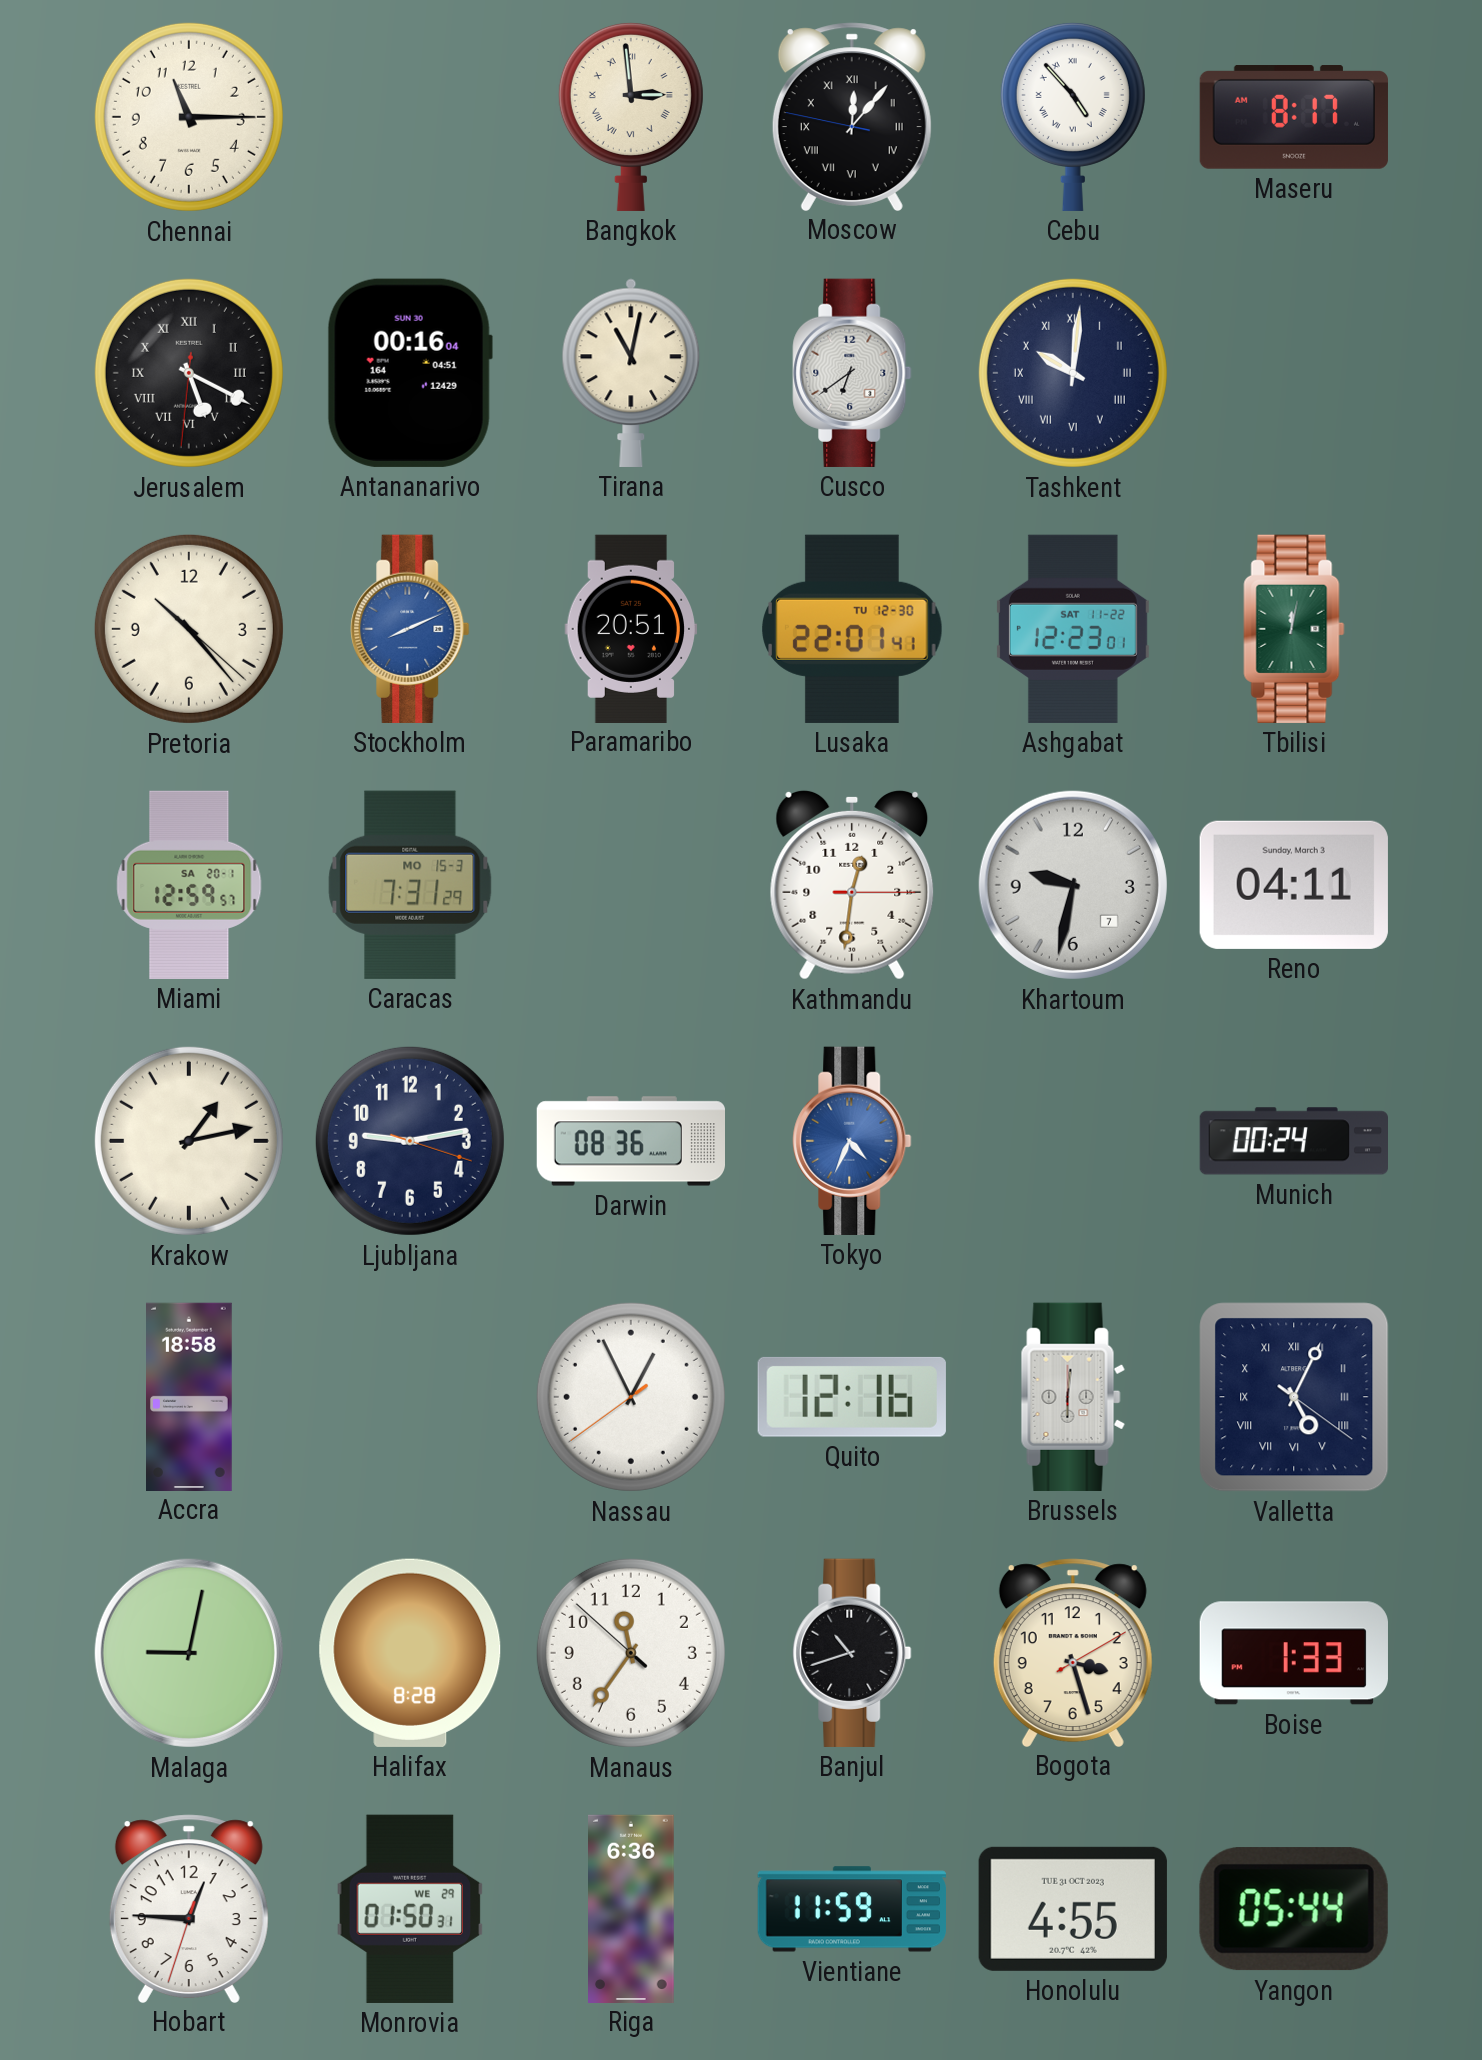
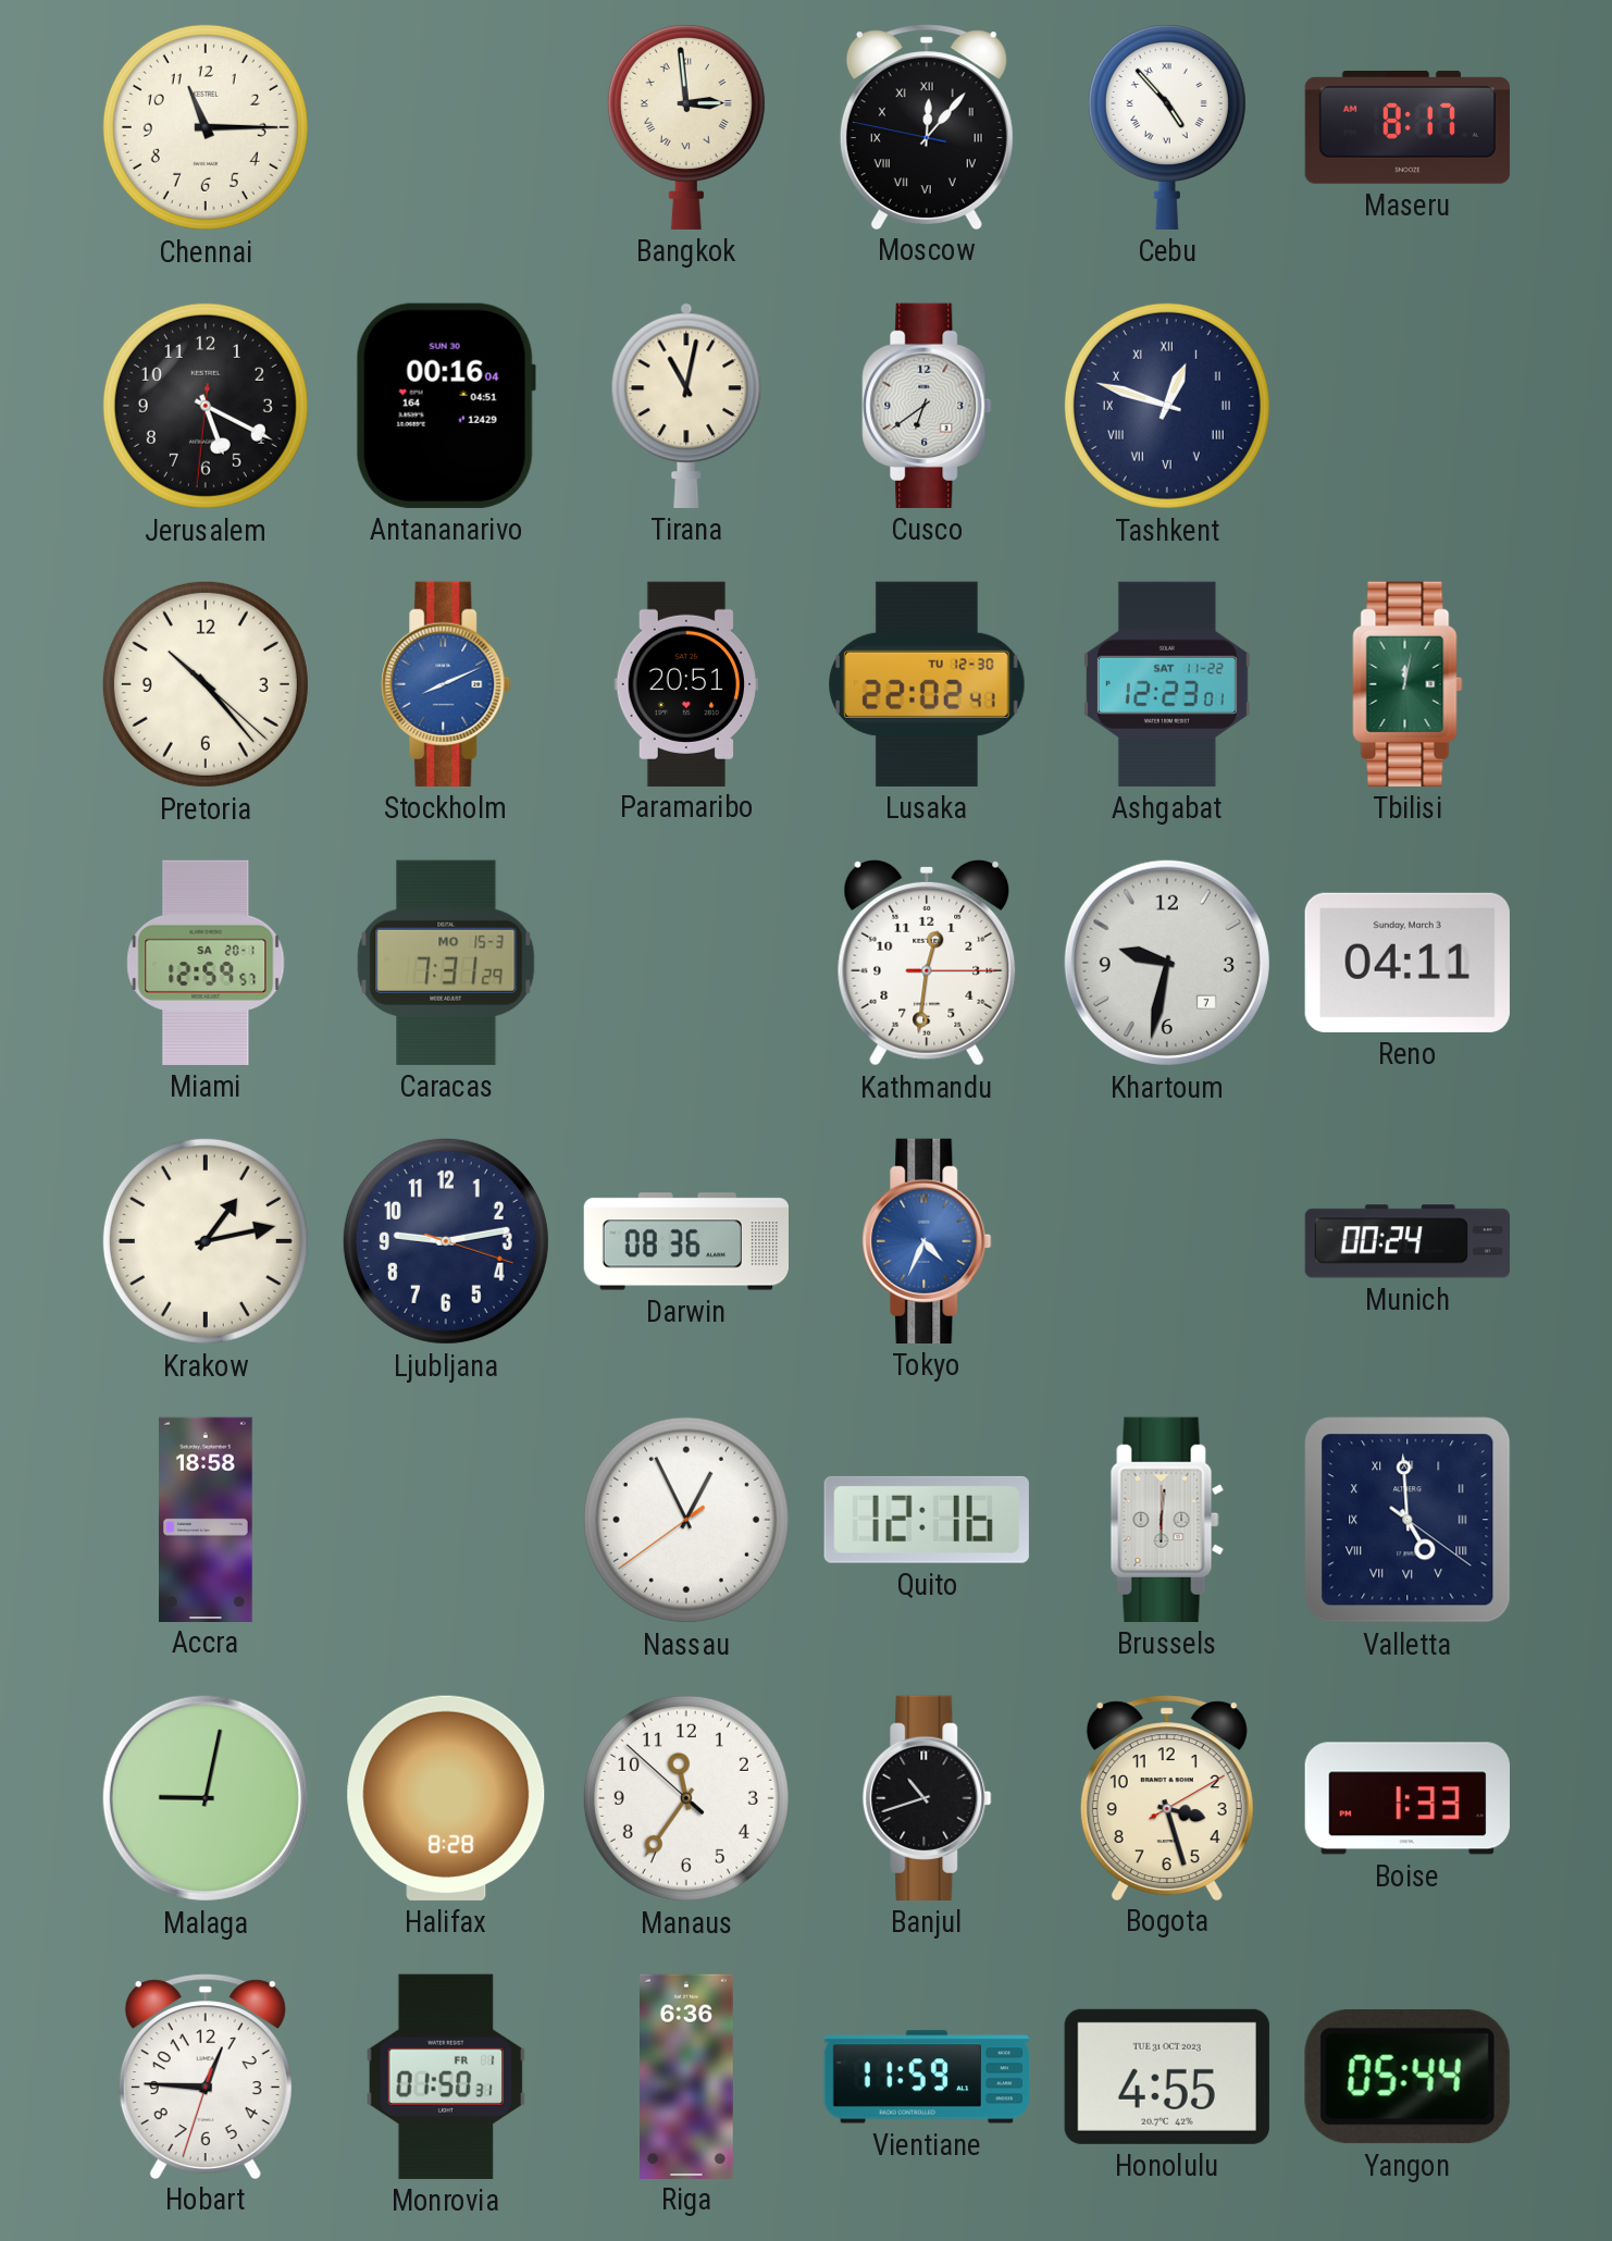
Jerusalem numerals: Roman -> Arabic
Tashkent: 10:01 -> 12:48
Lusaka: 22:01 -> 22:02
Valletta: 5:04 -> 4:59
Monrovia date: WE 29 -> FR 1
